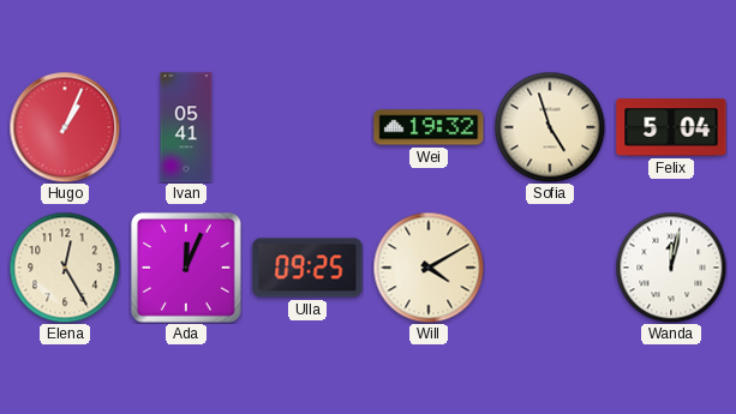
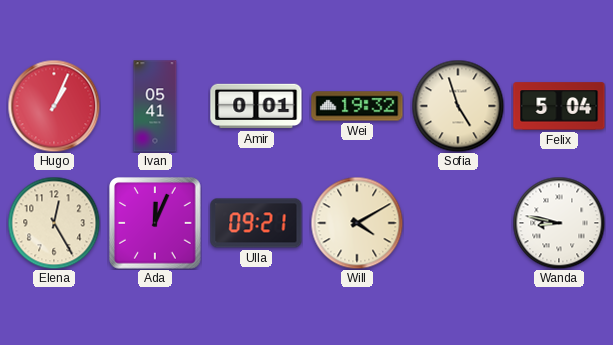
Amir: none -> 0:01
Ulla: 09:25 -> 09:21
Wanda: 12:02 -> 8:47
